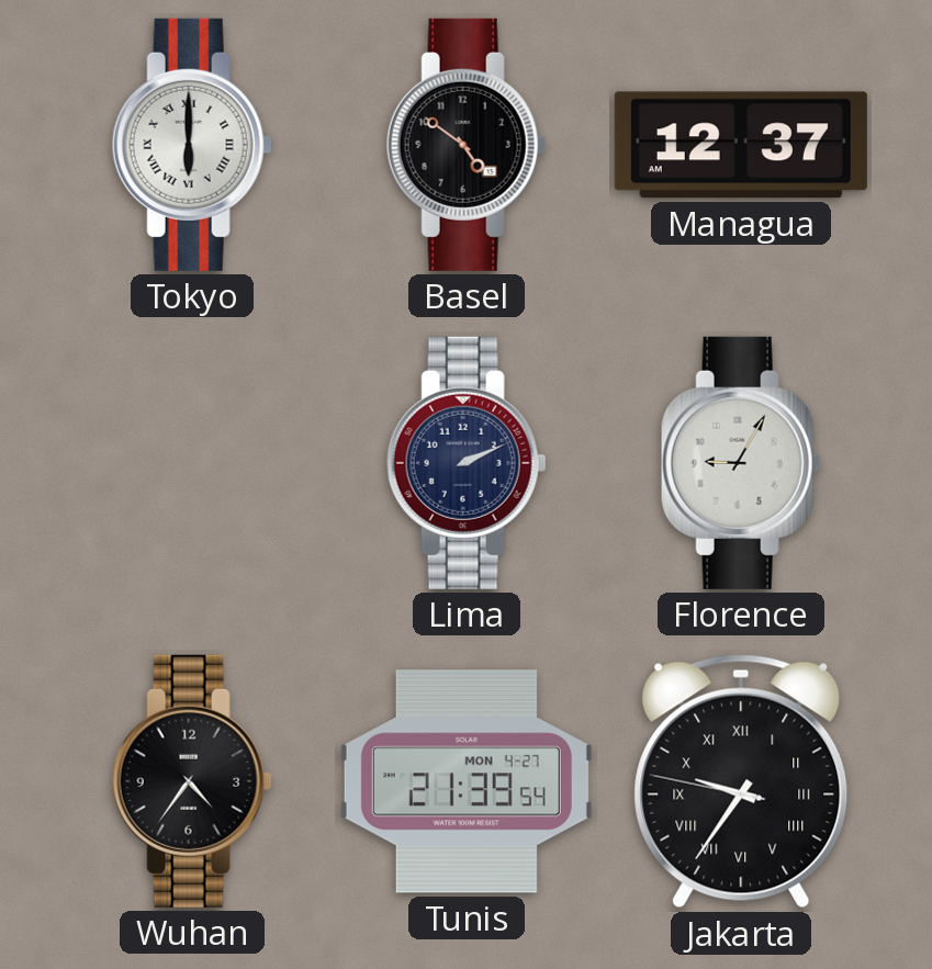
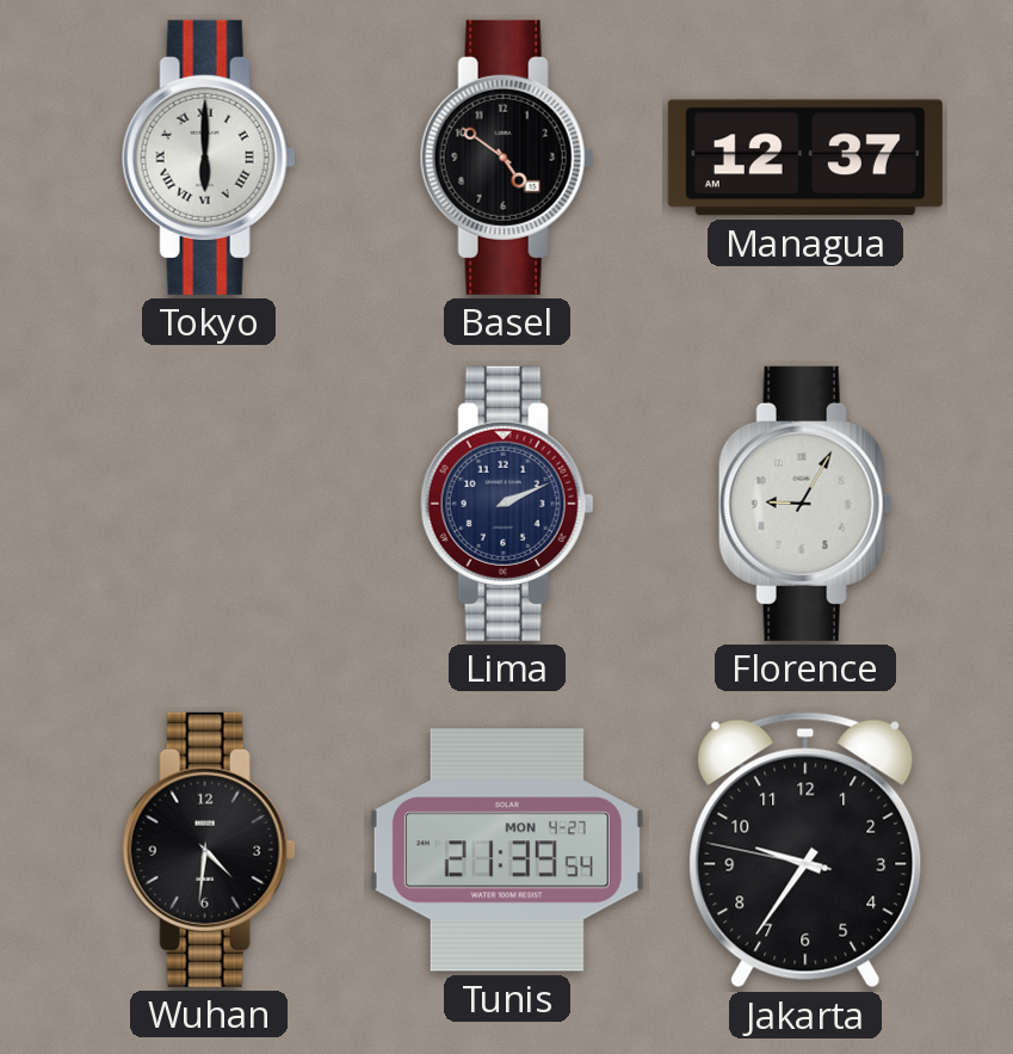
Wuhan: 4:36 -> 4:31
Jakarta numerals: Roman -> Arabic
